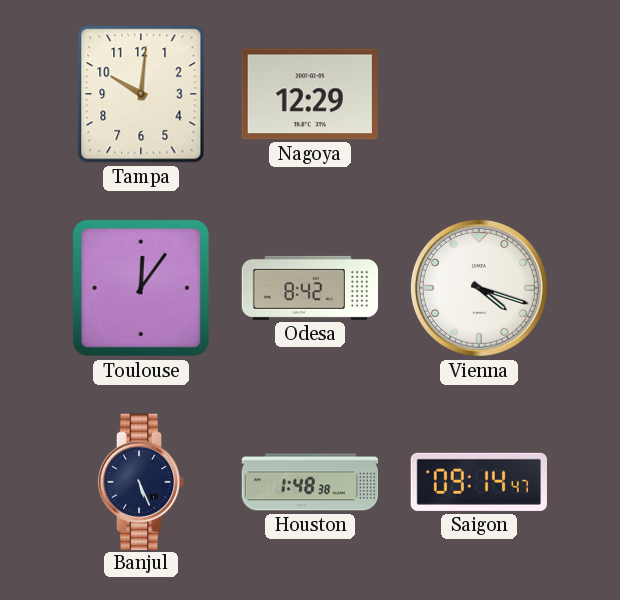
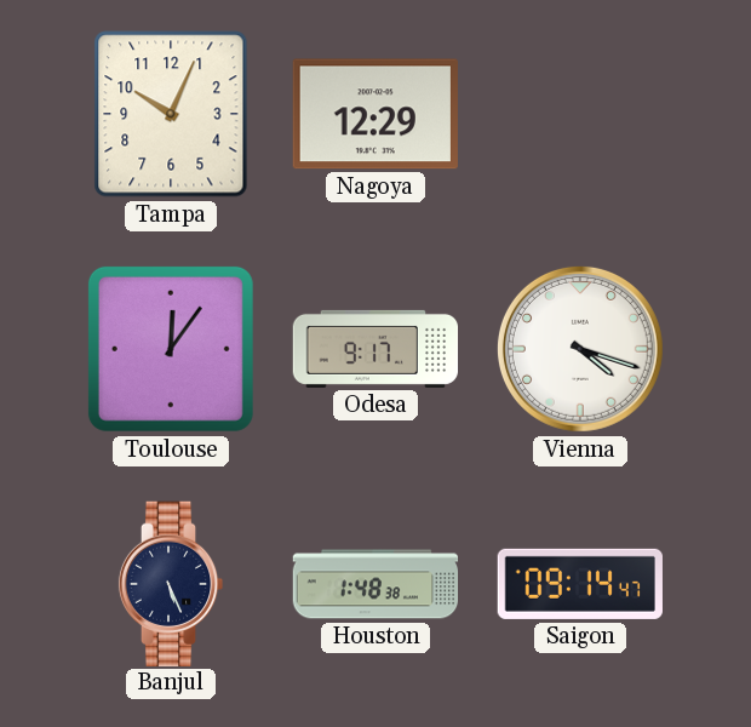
Tampa: 10:01 -> 10:04
Odesa: 8:42 -> 9:17
